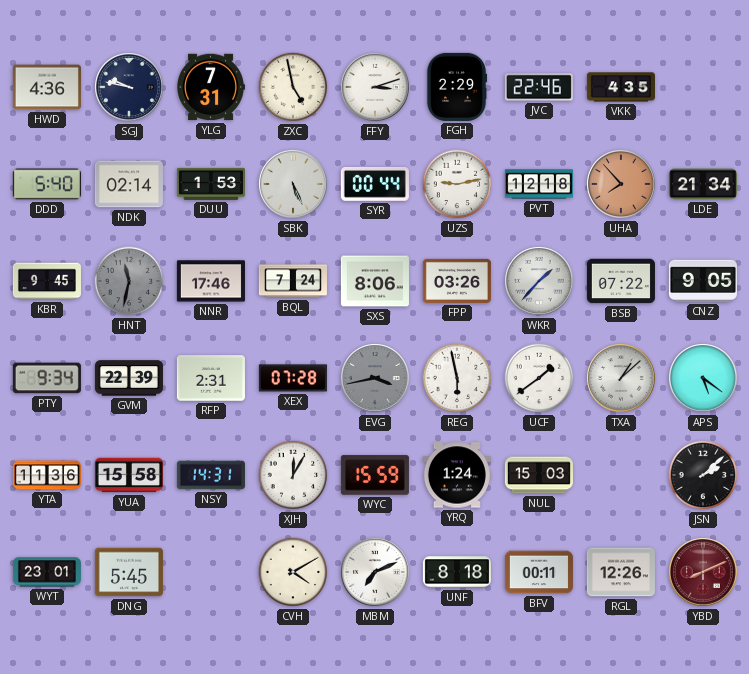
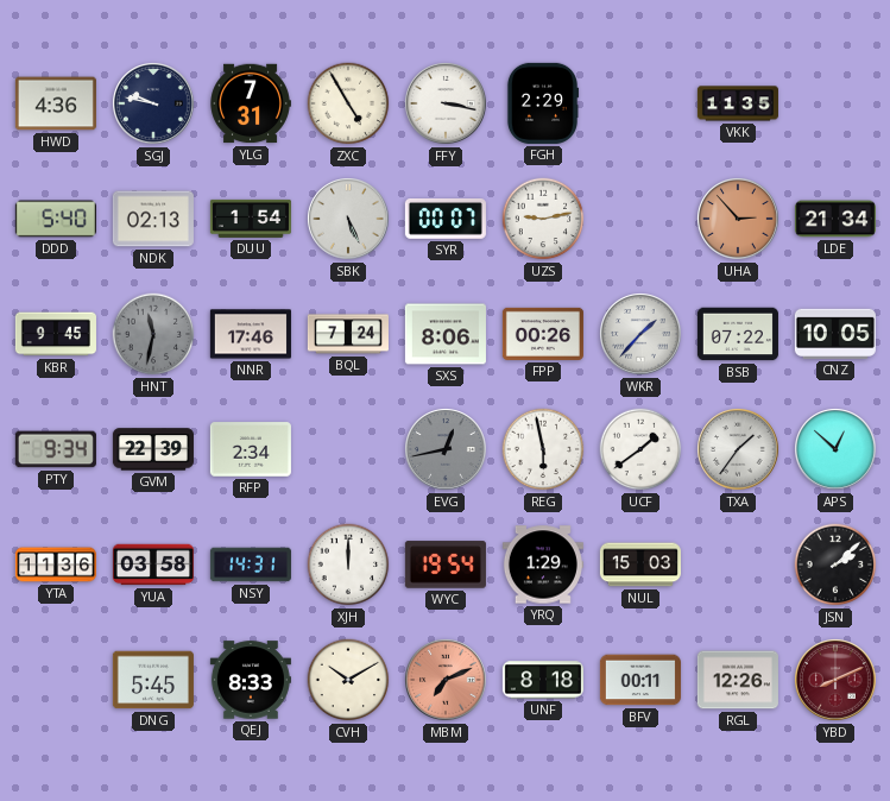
ZXC: 4:58 -> 4:55
FFY: 3:12 -> 3:17
JVC: 22:46 -> none
VKK: 4:35 -> 11:35
NDK: 02:14 -> 02:13
DUU: 1:53 -> 1:54
SYR: 00:44 -> 00:07
PVT: 12:18 -> none
UHA: 7:53 -> 2:53
FPP: 03:26 -> 00:26
CNZ: 9:05 -> 10:05
RFP: 2:31 -> 2:34
XEX: 07:28 -> none
EVG: 3:43 -> 12:43
TXA: 1:08 -> 1:36
APS: 5:21 -> 12:52
YUA: 15:58 -> 03:58
XJH: 12:05 -> 12:00
WYC: 15:59 -> 19:54
YRQ: 1:24 -> 1:29
WYT: 23:01 -> none
QEJ: none -> 8:33
CVH: 4:10 -> 10:10
MBM dial: white -> salmon
